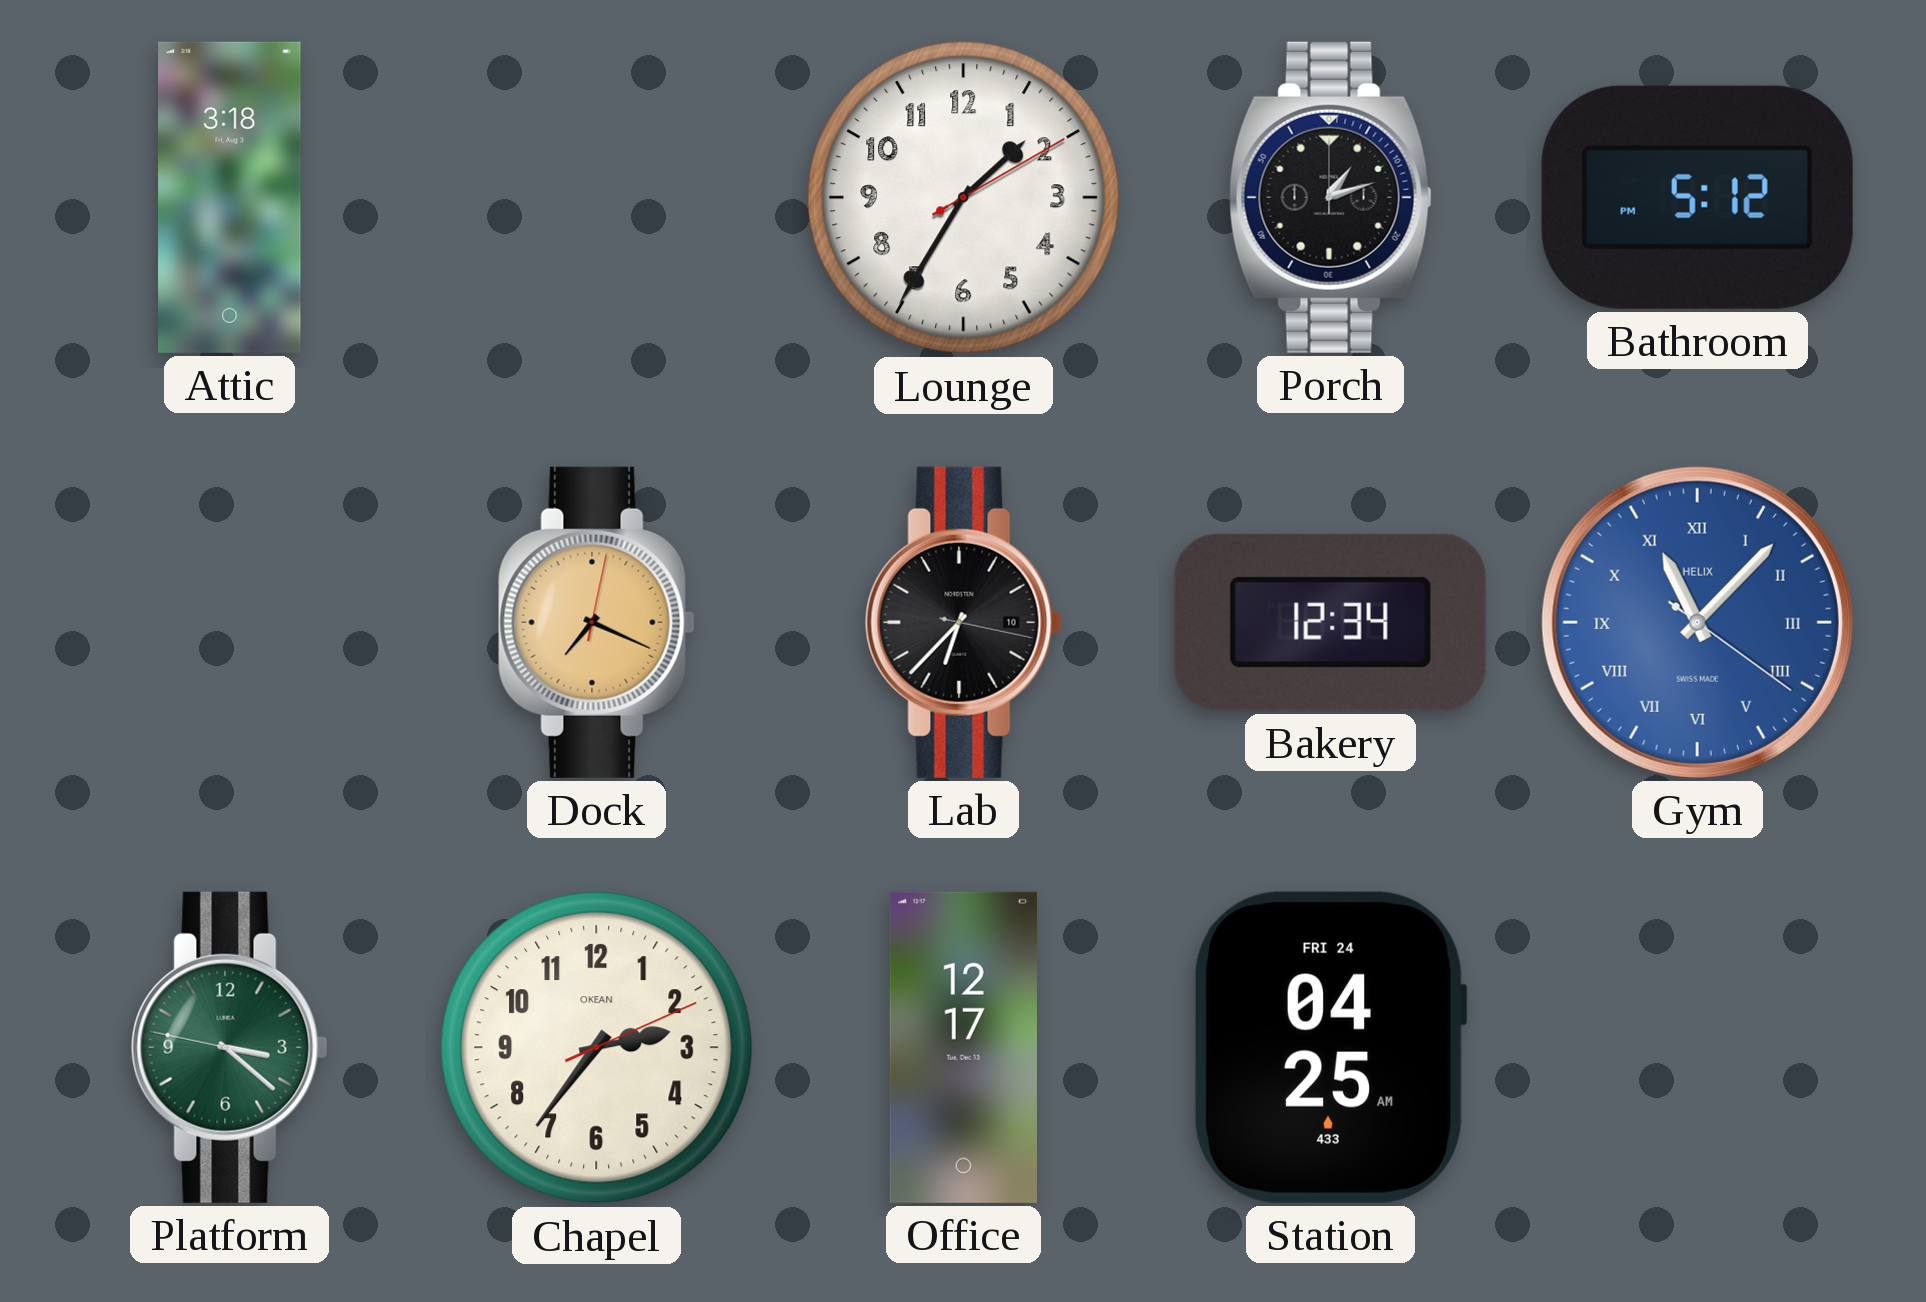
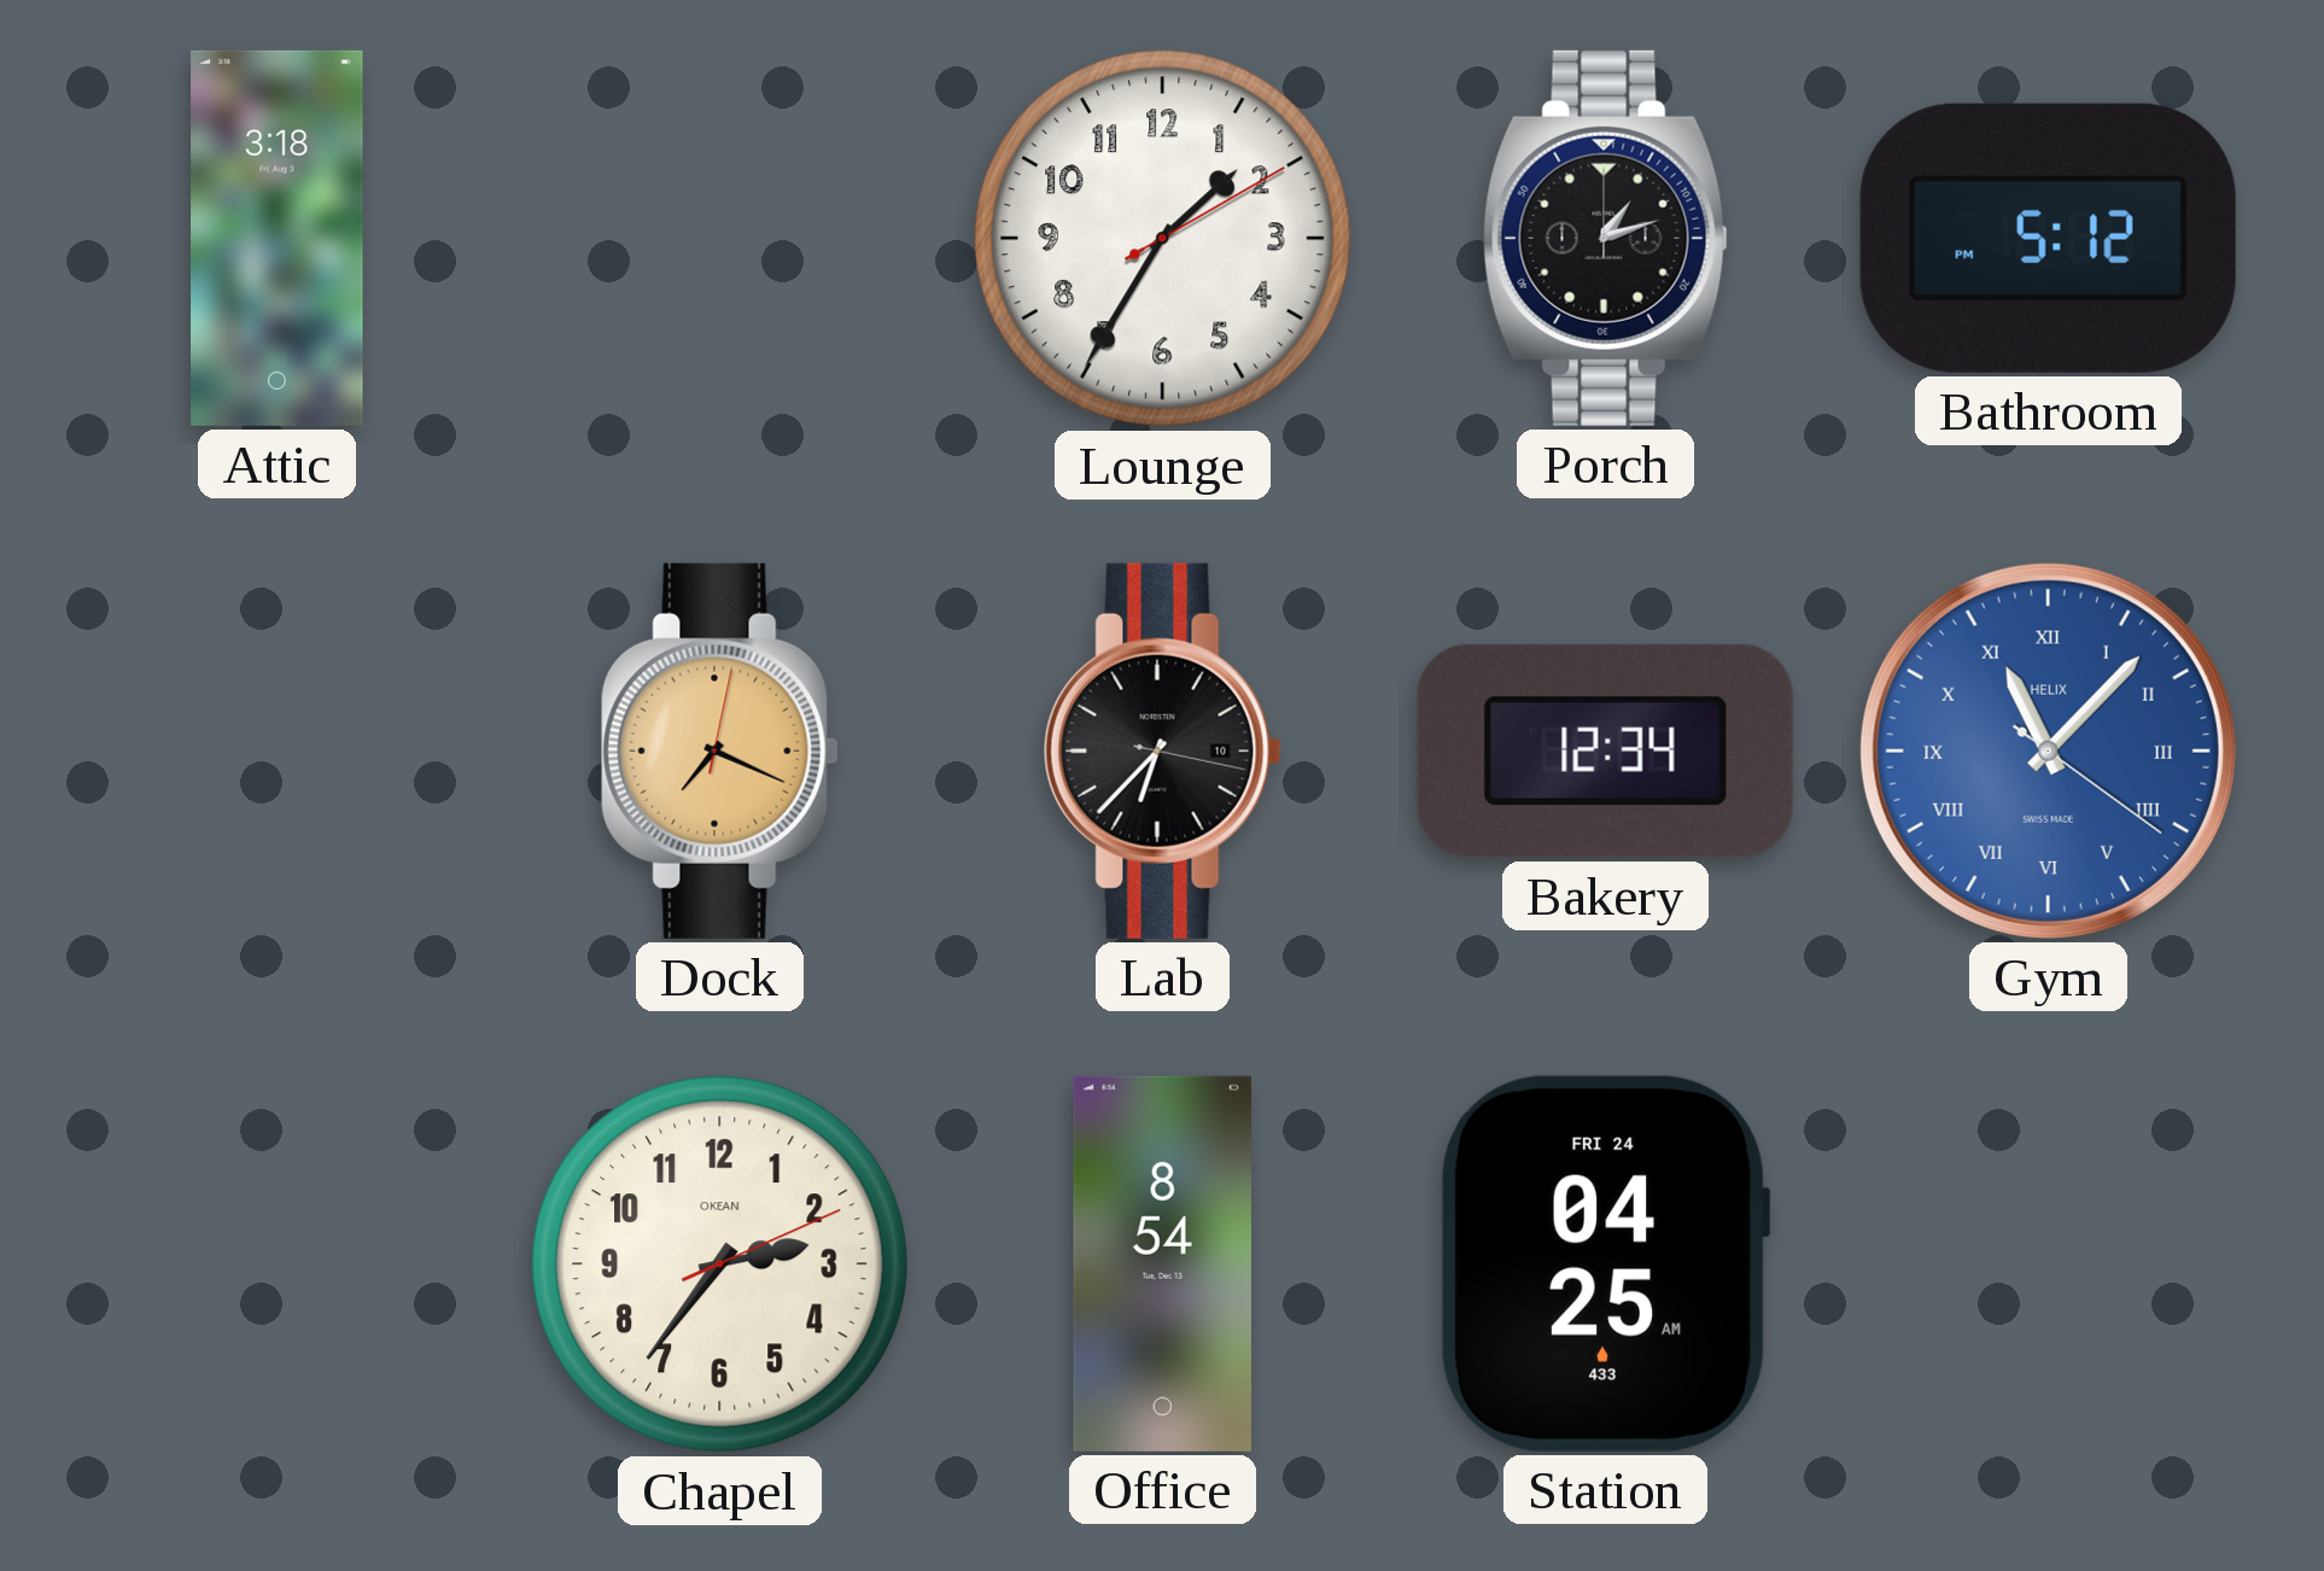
Platform: 3:21 -> none
Office: 12:17 -> 8:54
